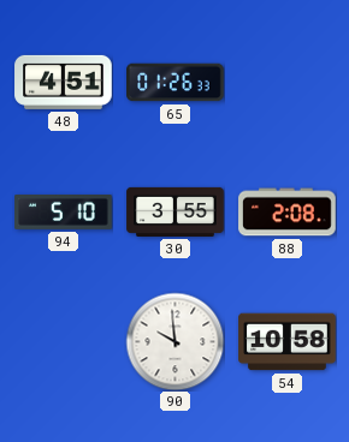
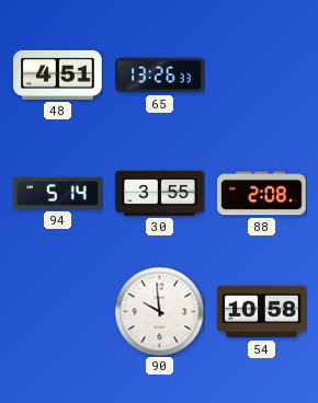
65: 01:26 -> 13:26
94: 5:10 -> 5:14
